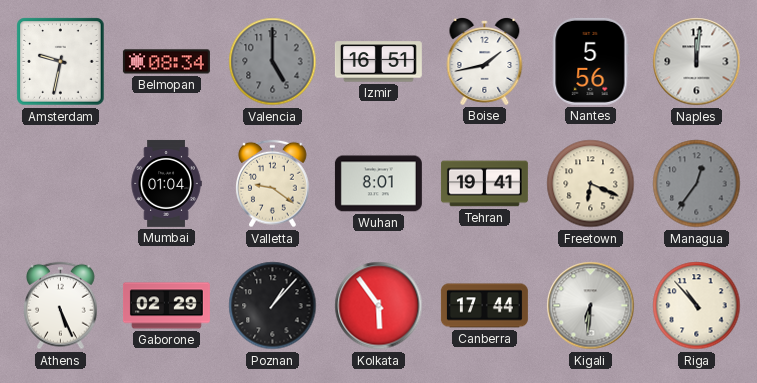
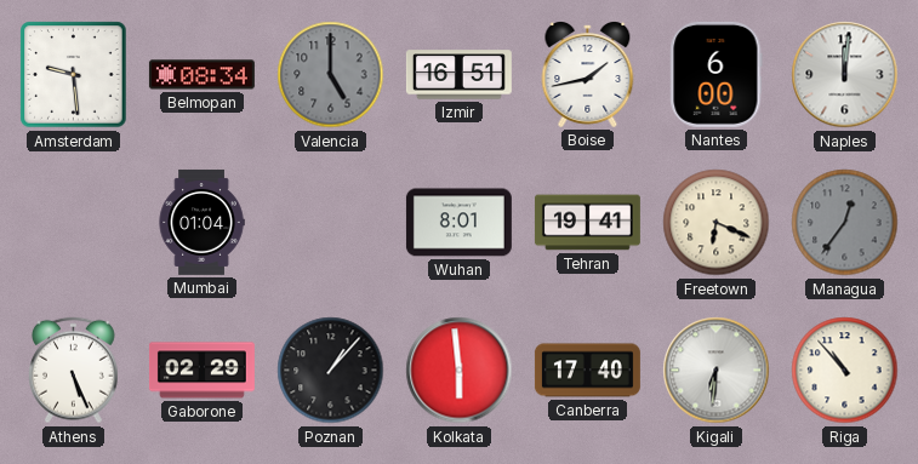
Amsterdam: 9:32 -> 9:29
Nantes: 5:56 -> 6:00
Valletta: 9:21 -> none
Kolkata: 5:54 -> 5:59
Canberra: 17:44 -> 17:40
